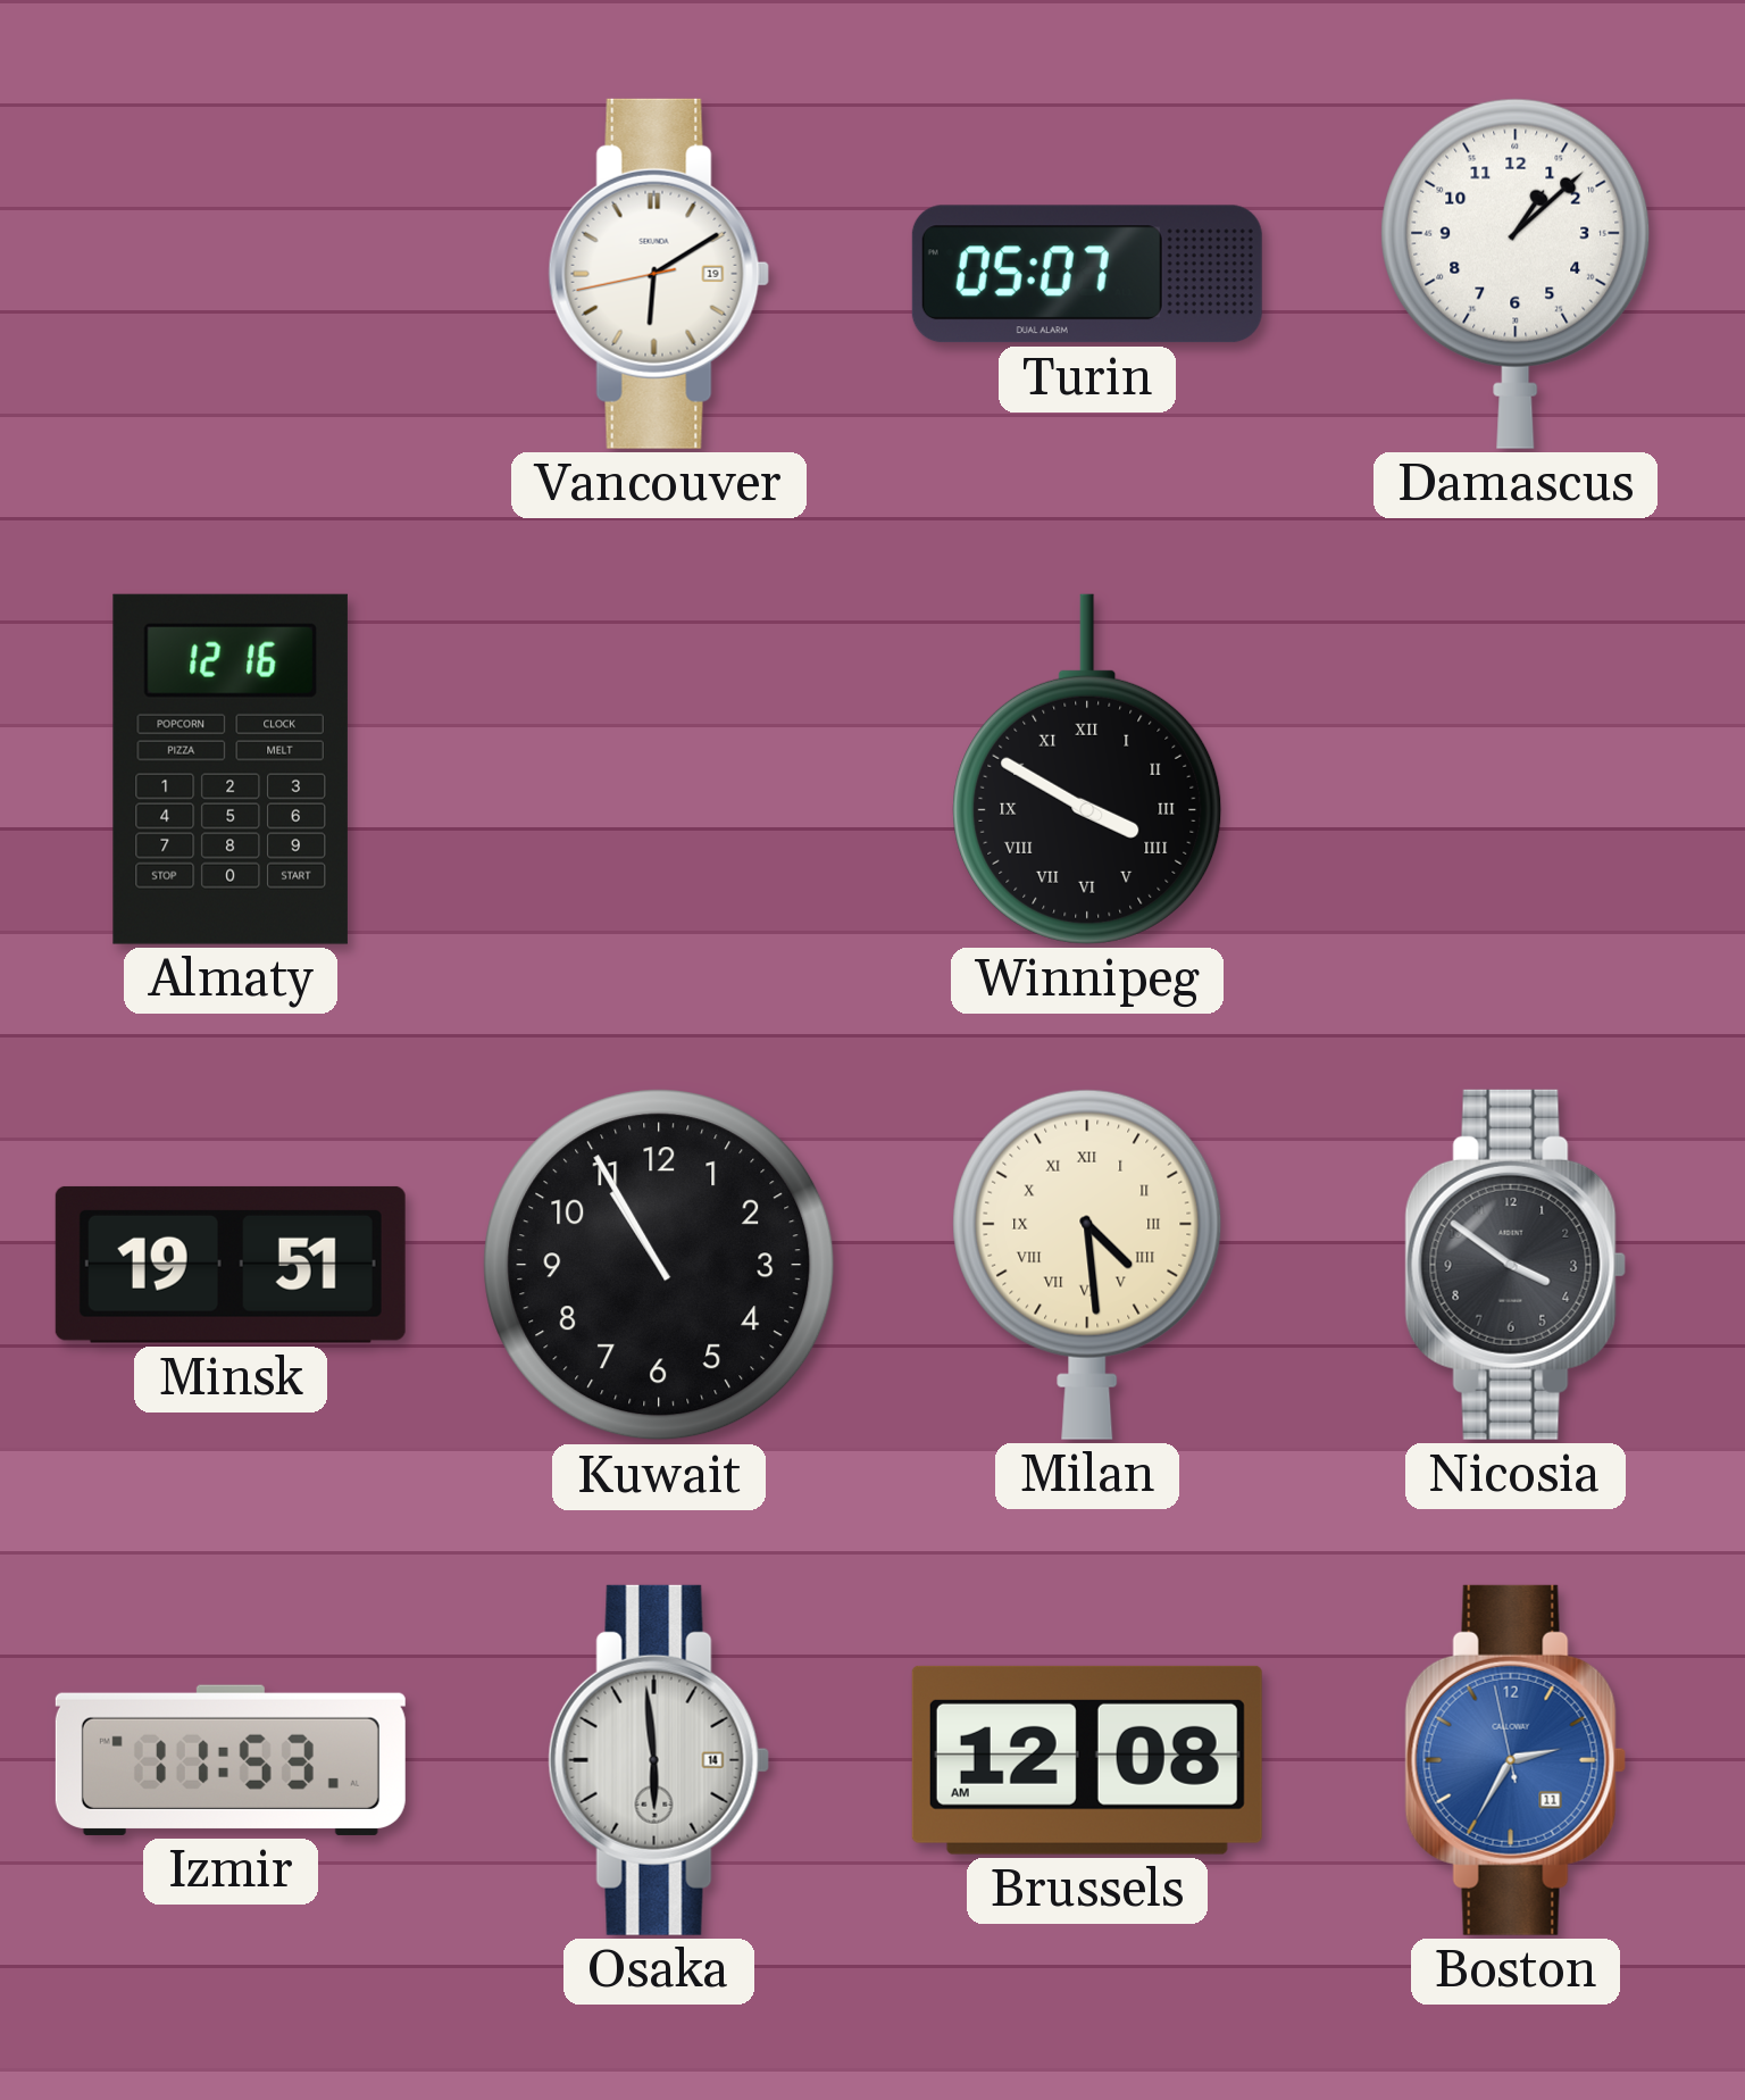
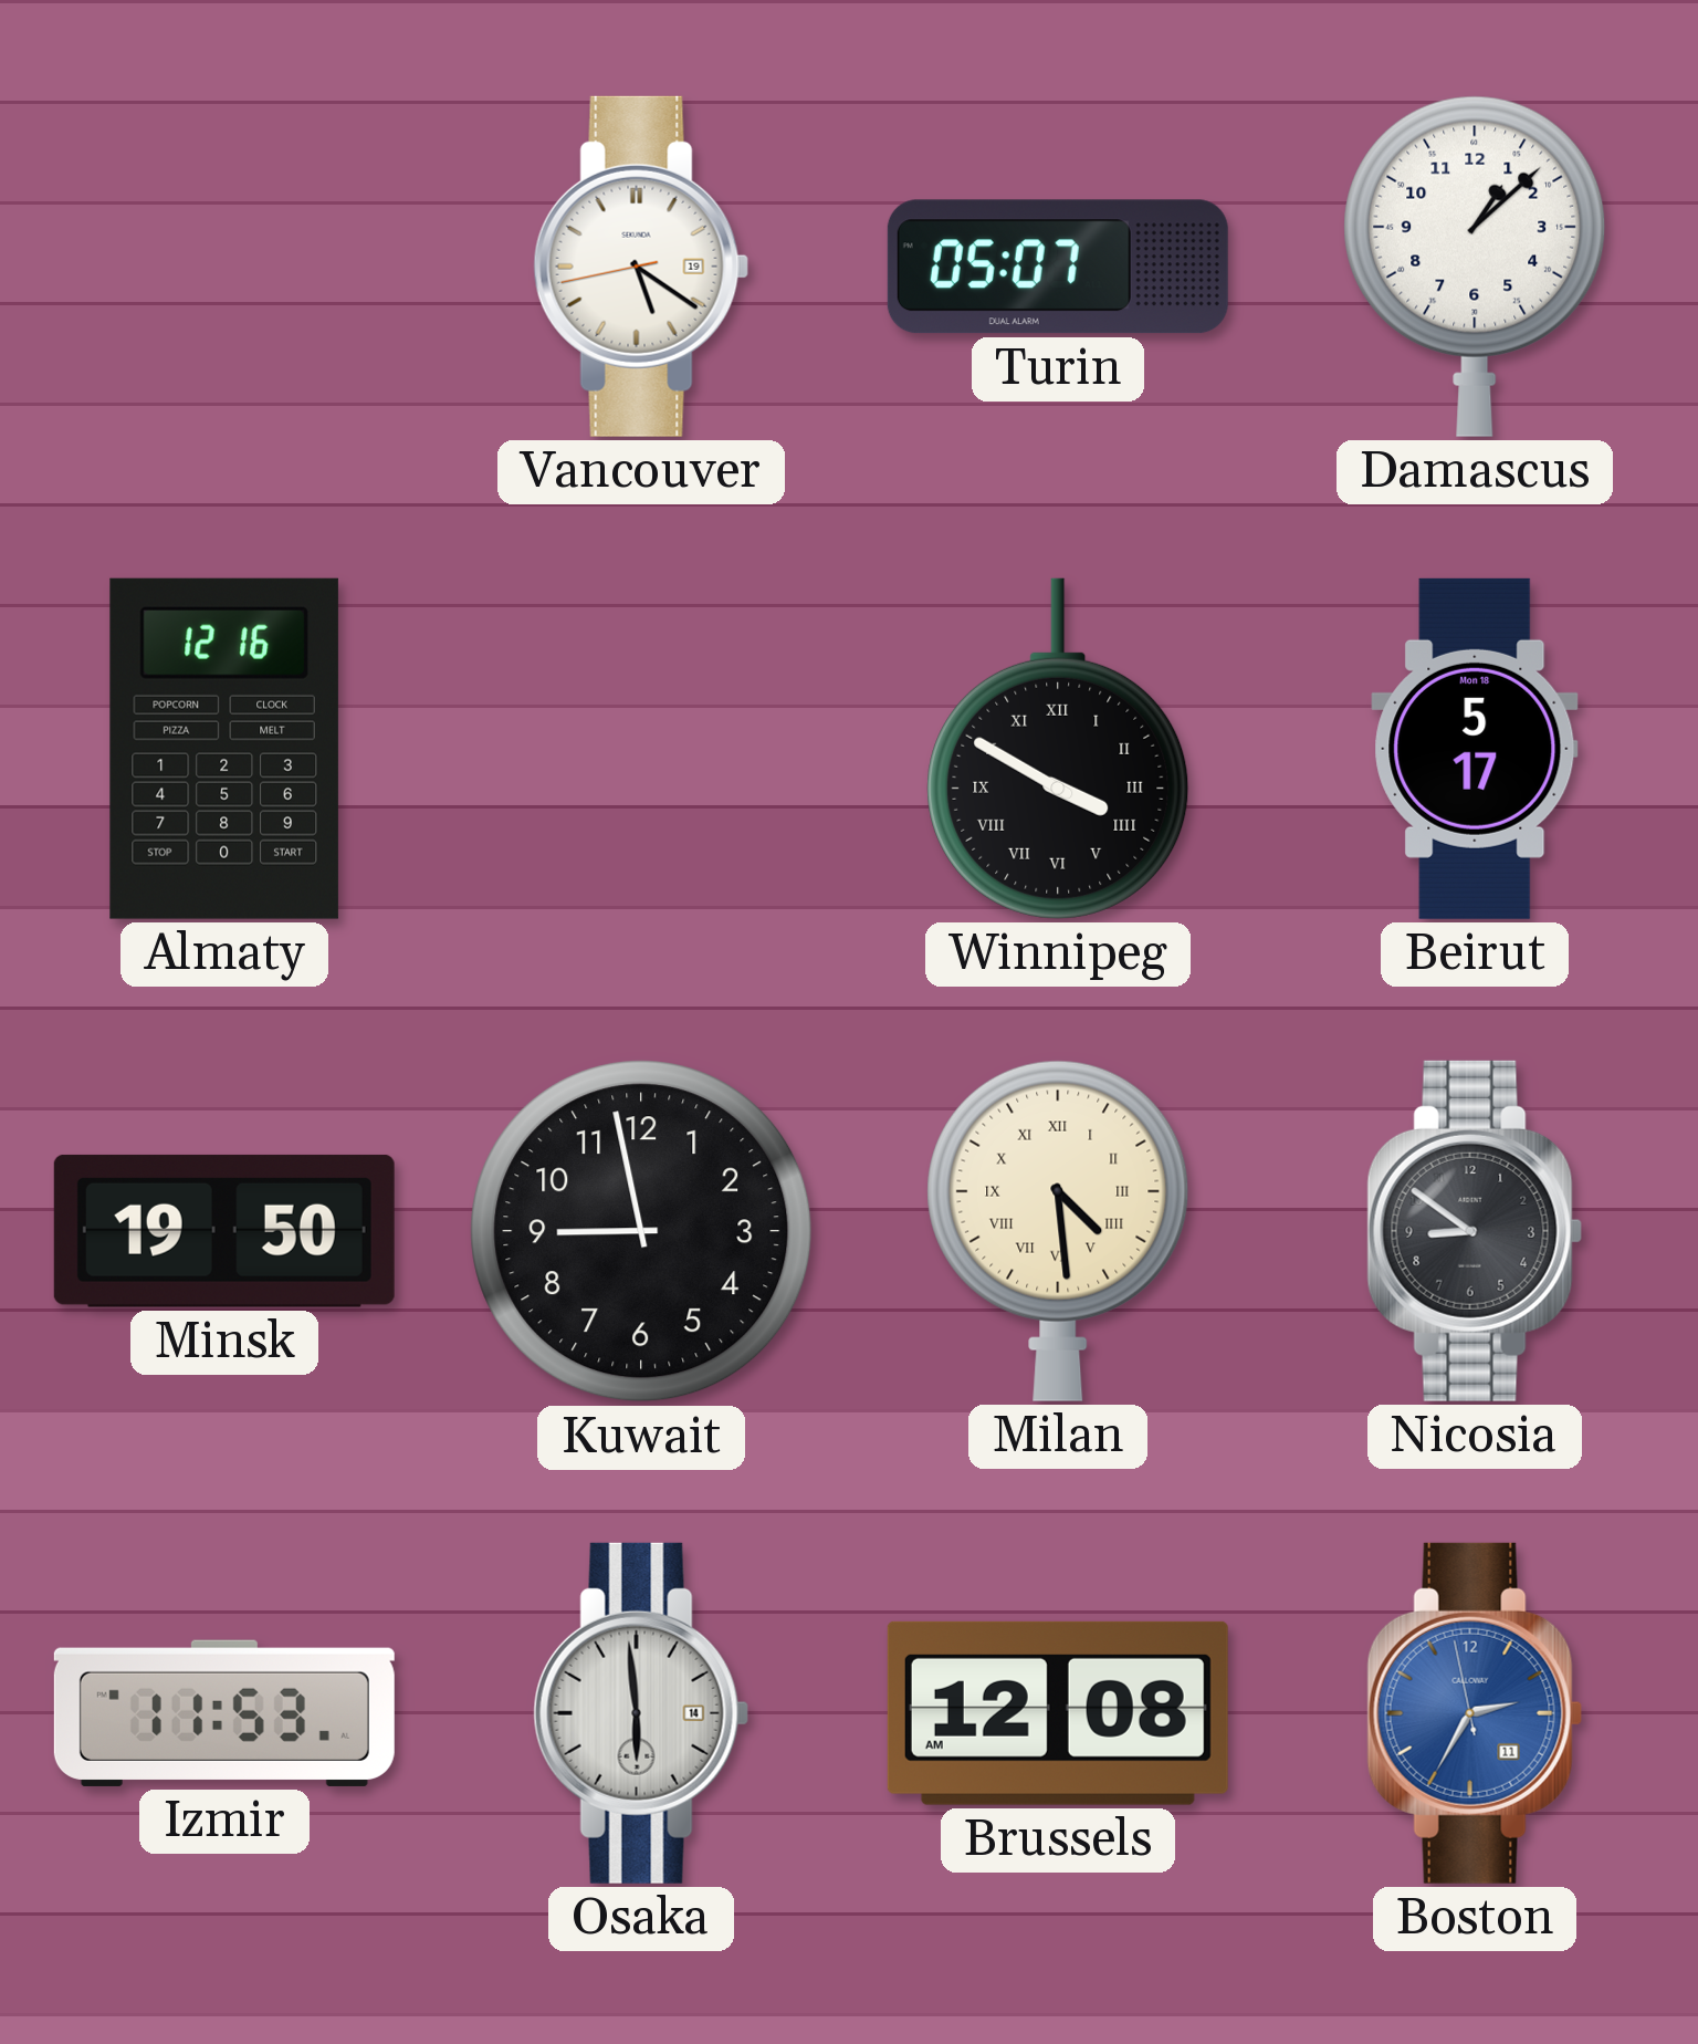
Vancouver: 6:09 -> 5:20
Beirut: none -> 5:17
Minsk: 19:51 -> 19:50
Kuwait: 10:55 -> 8:58
Nicosia: 3:51 -> 8:51
